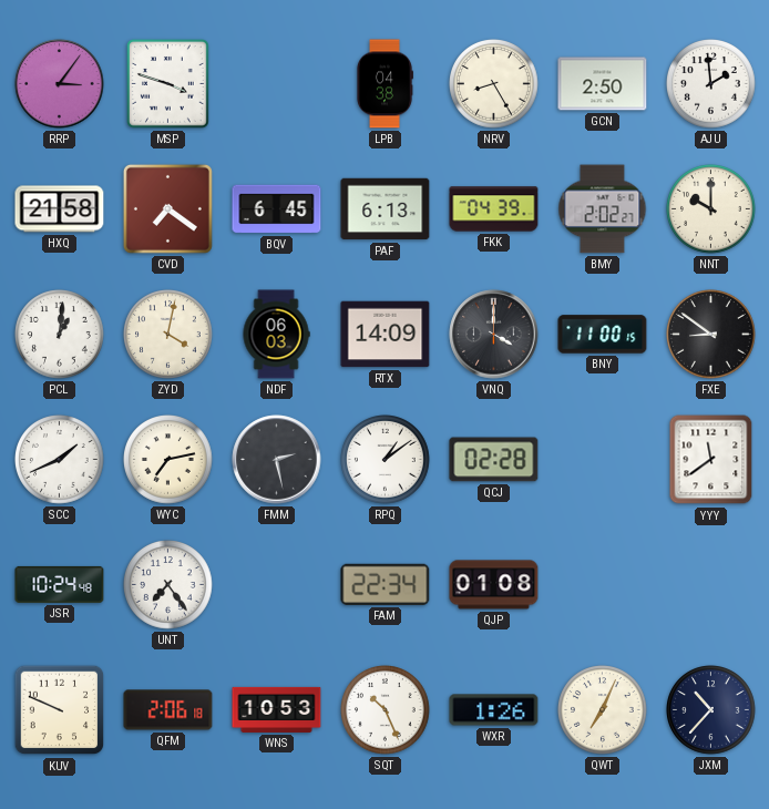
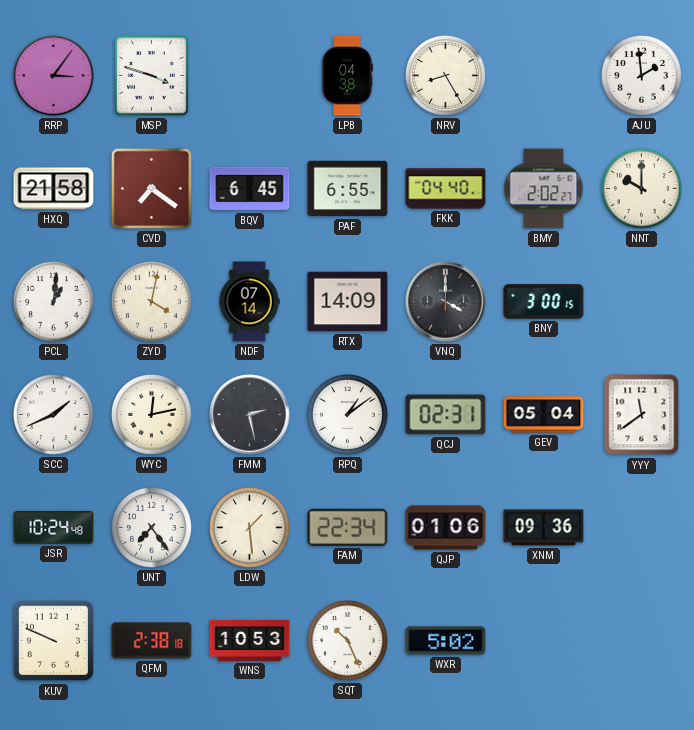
GCN: 2:50 -> none
PAF: 6:13 -> 6:55
FKK: 04:39 -> 04:40
NDF: 06:03 -> 07:14
BNY: 11:00 -> 3:00
FXE: 8:51 -> none
WYC: 7:13 -> 12:13
QCJ: 02:28 -> 02:31
GEV: none -> 05:04
LDW: none -> 1:29
QJP: 01:08 -> 01:06
XNM: none -> 09:36
QFM: 2:06 -> 2:38
WXR: 1:26 -> 5:02
QWT: 7:04 -> none
JXM: 10:37 -> none
